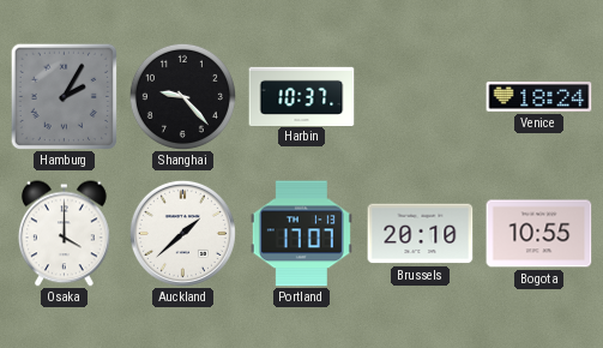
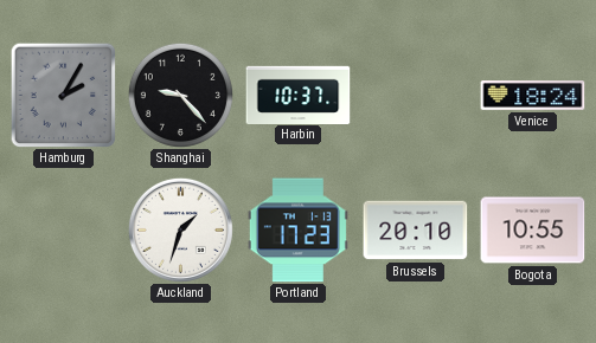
Osaka: 4:00 -> none
Auckland: 1:38 -> 1:33
Portland: 17:07 -> 17:23
